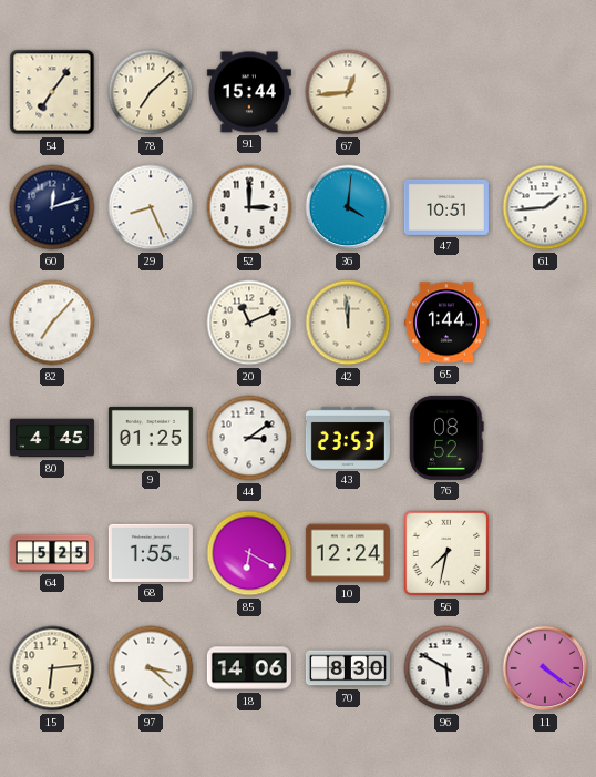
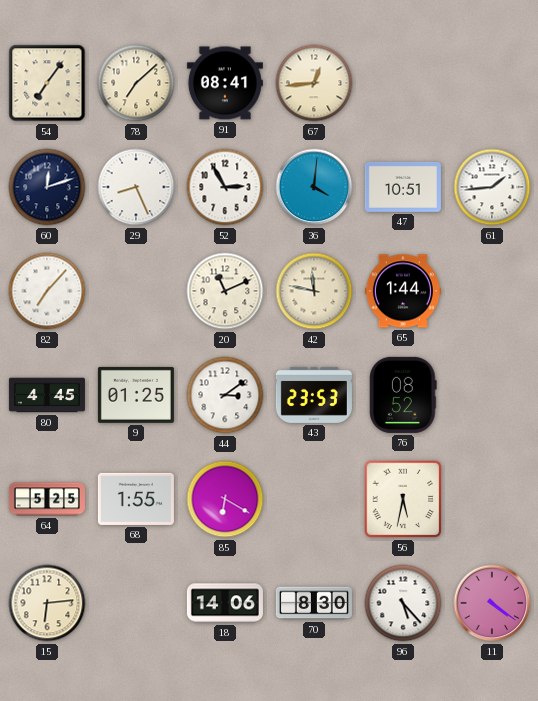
91: 15:44 -> 08:41
52: 3:00 -> 2:55
42: 11:59 -> 11:47
10: 12:24 -> none
56: 7:32 -> 5:32
97: 3:22 -> none
96: 5:50 -> 5:23
